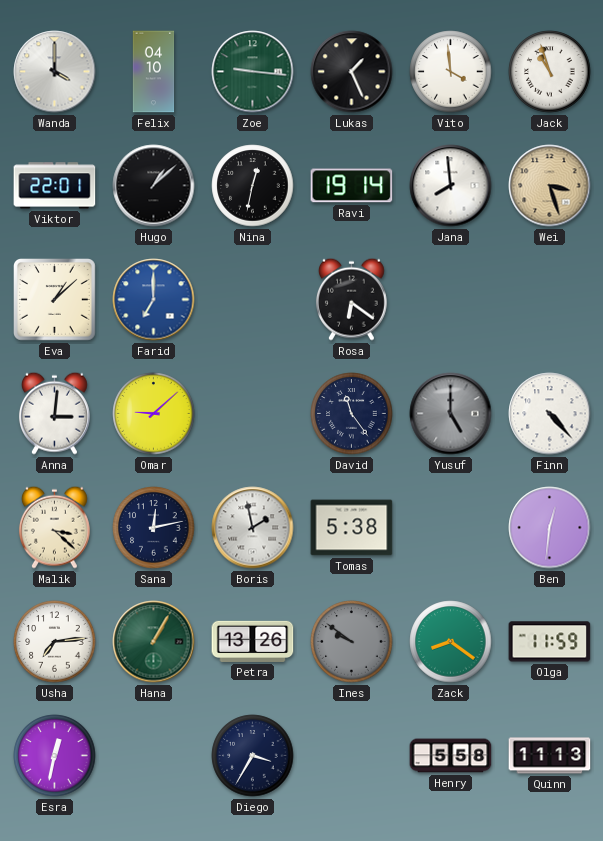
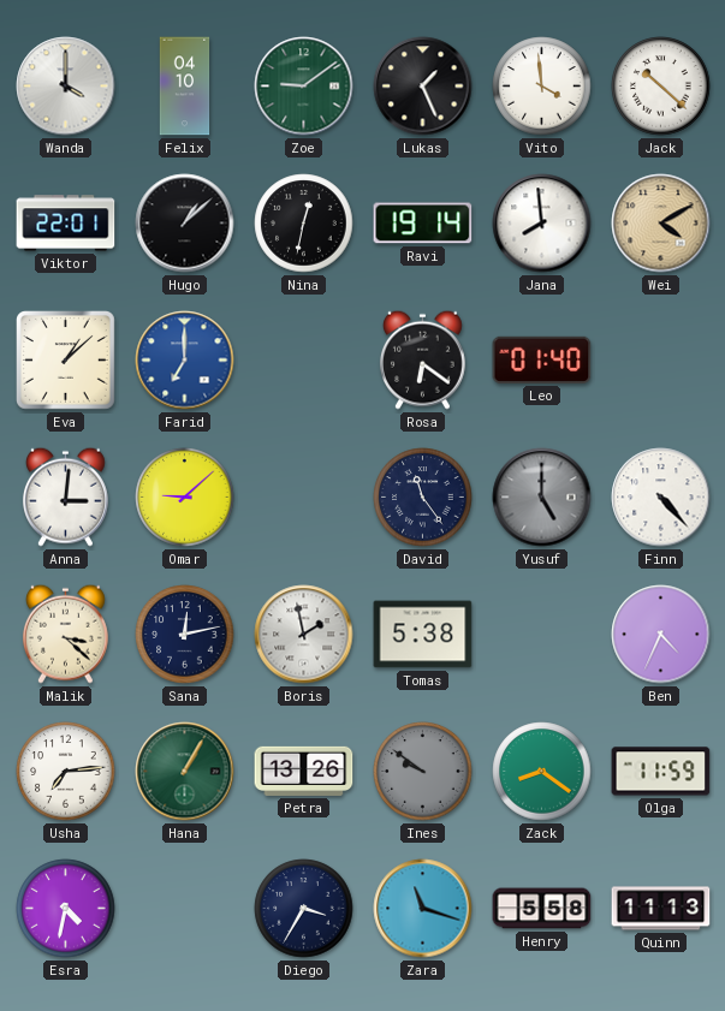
Zoe: 9:16 -> 9:09
Jack: 10:57 -> 10:22
Wei: 3:27 -> 4:10
Leo: none -> 01:40
Ben: 12:31 -> 4:34
Esra: 12:32 -> 4:32
Zara: none -> 11:18
